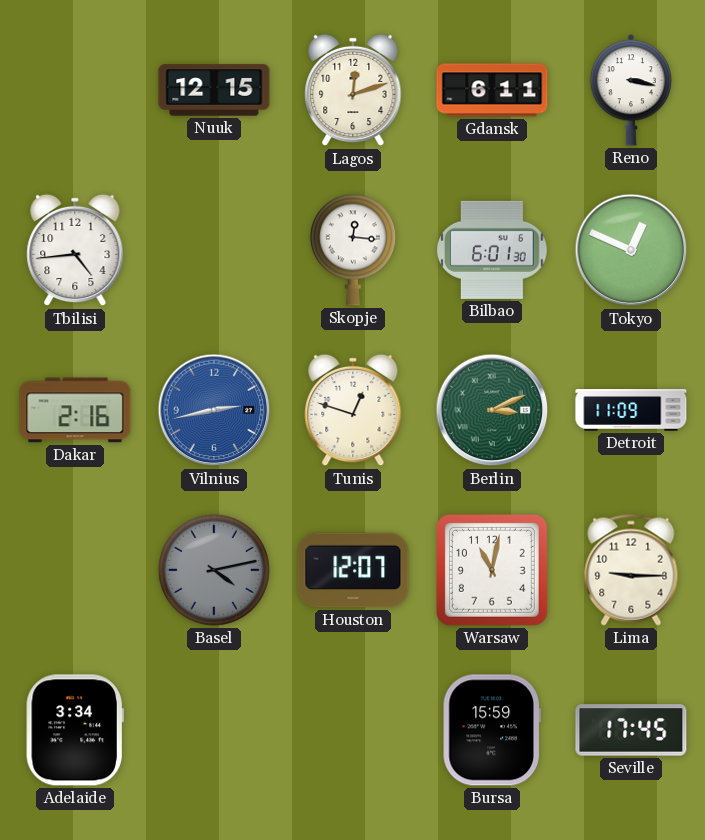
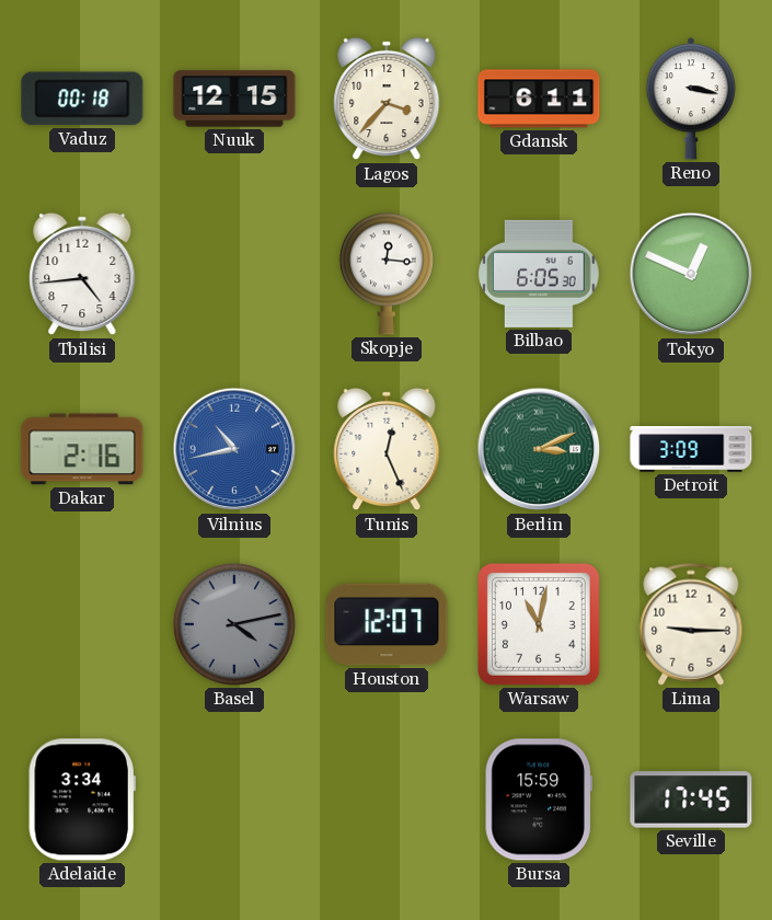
Vaduz: none -> 00:18
Lagos: 12:12 -> 3:37
Bilbao: 6:01 -> 6:05
Vilnius: 2:43 -> 10:43
Tunis: 12:48 -> 12:26
Detroit: 11:09 -> 3:09
